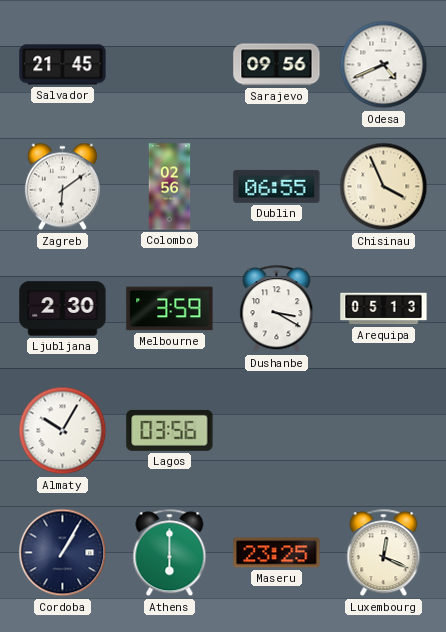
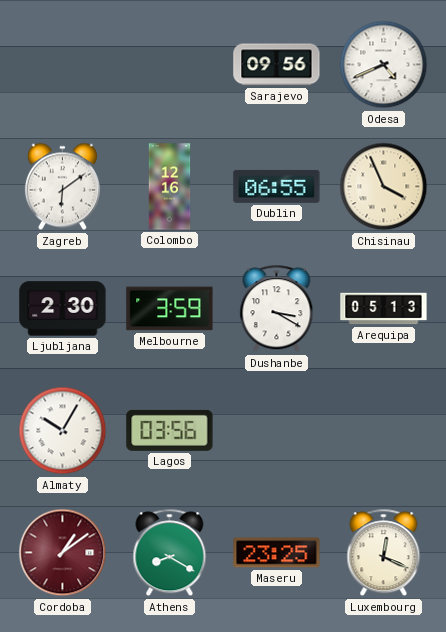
Salvador: 21:45 -> none
Colombo: 02:56 -> 12:16
Cordoba: 1:05 -> 1:09
Cordoba dial: navy -> burgundy
Athens: 6:00 -> 8:20
